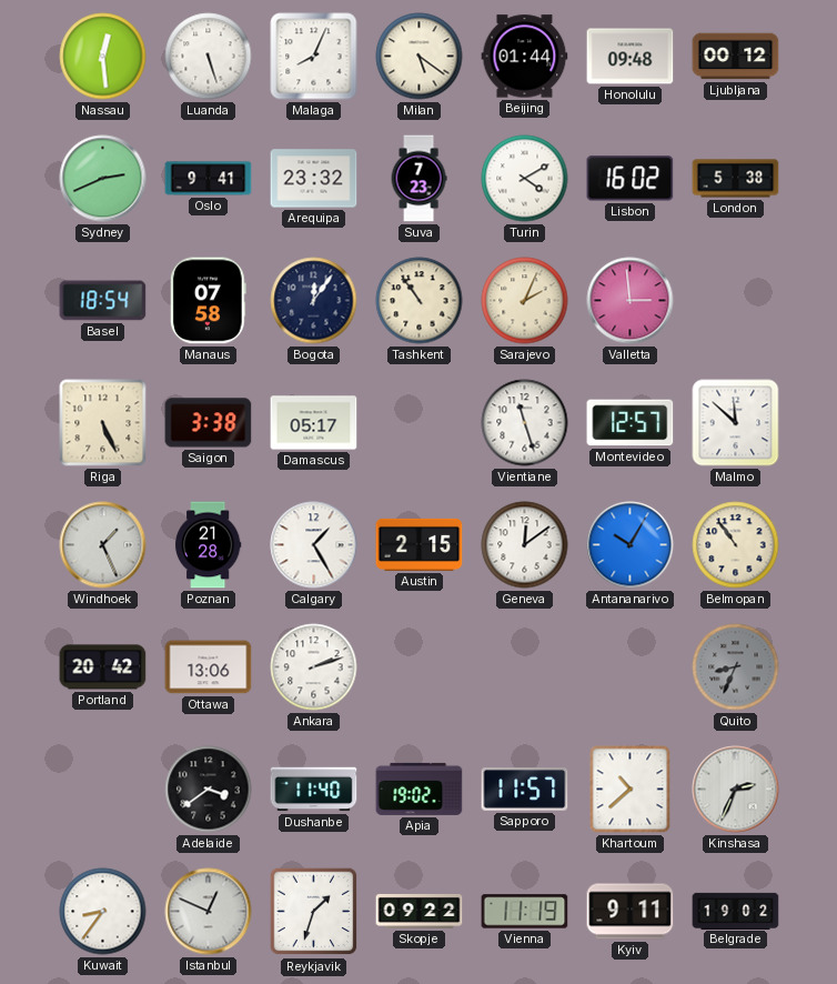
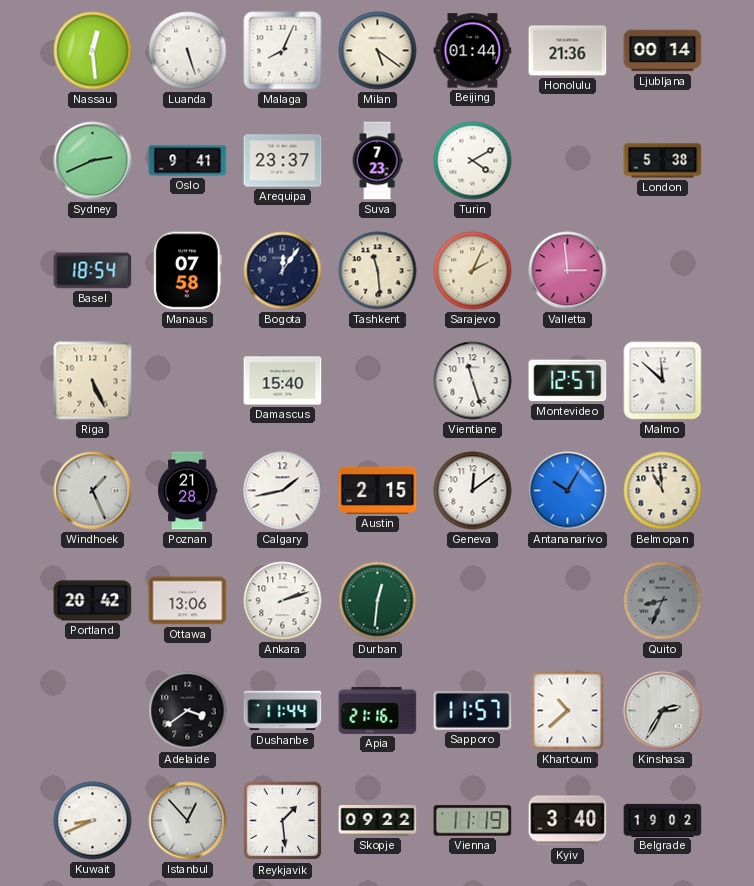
Honolulu: 09:48 -> 21:36
Ljubljana: 00:12 -> 00:14
Arequipa: 23:32 -> 23:37
Lisbon: 16:02 -> none
Tashkent: 10:54 -> 11:29
Saigon: 3:38 -> none
Damascus: 05:17 -> 15:40
Calgary: 1:25 -> 1:43
Belmopan: 10:54 -> 10:59
Durban: none -> 12:31
Dushanbe: 11:40 -> 11:44
Apia: 19:02 -> 21:16
Kinshasa: 2:34 -> 2:35
Kuwait: 8:36 -> 8:41
Istanbul: 12:49 -> 12:53
Reykjavik: 1:33 -> 1:29
Kyiv: 9:11 -> 3:40
